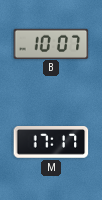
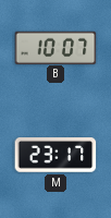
M: 17:17 -> 23:17
